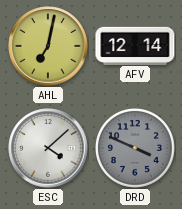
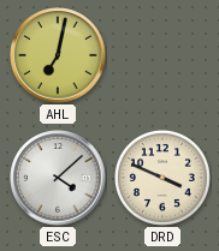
AFV: 12:14 -> none
DRD dial: grey -> cream
